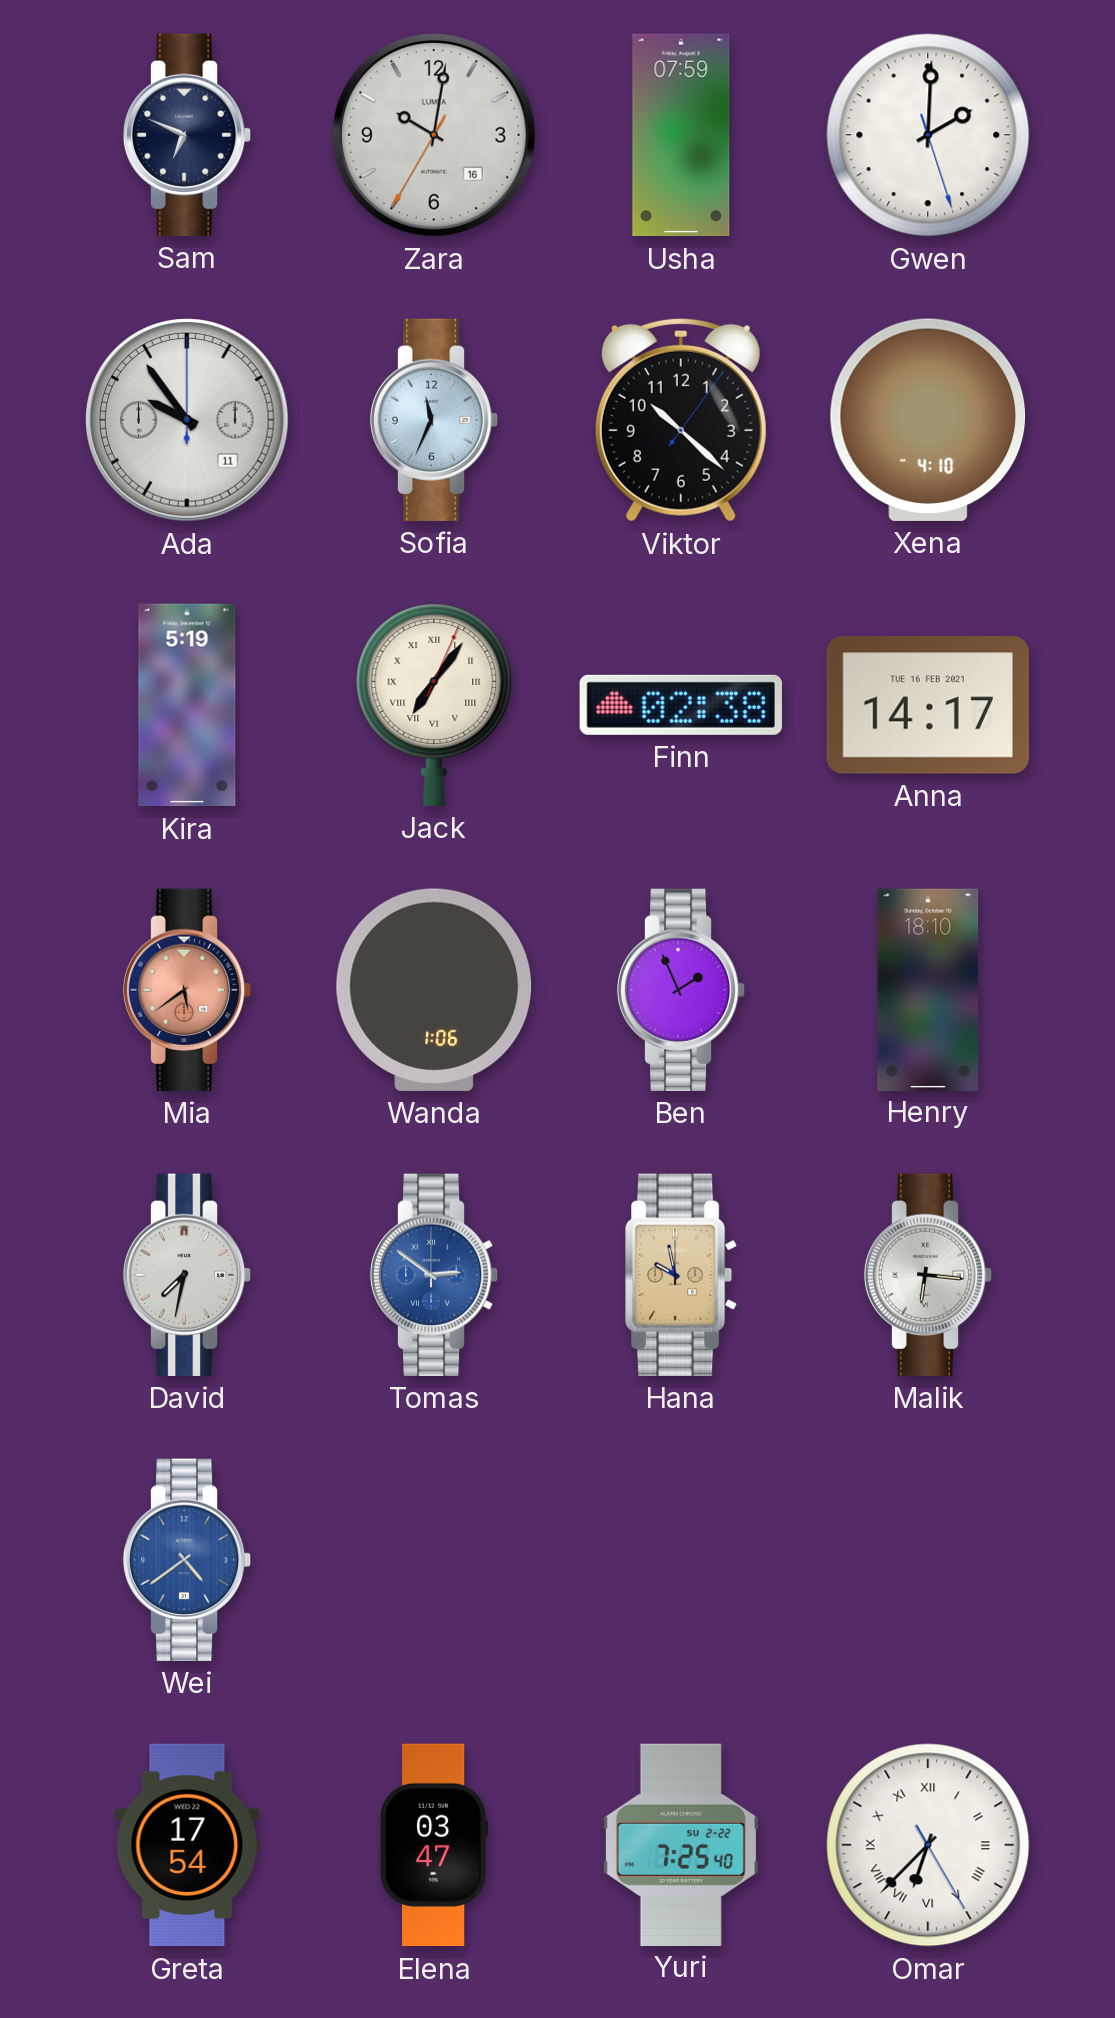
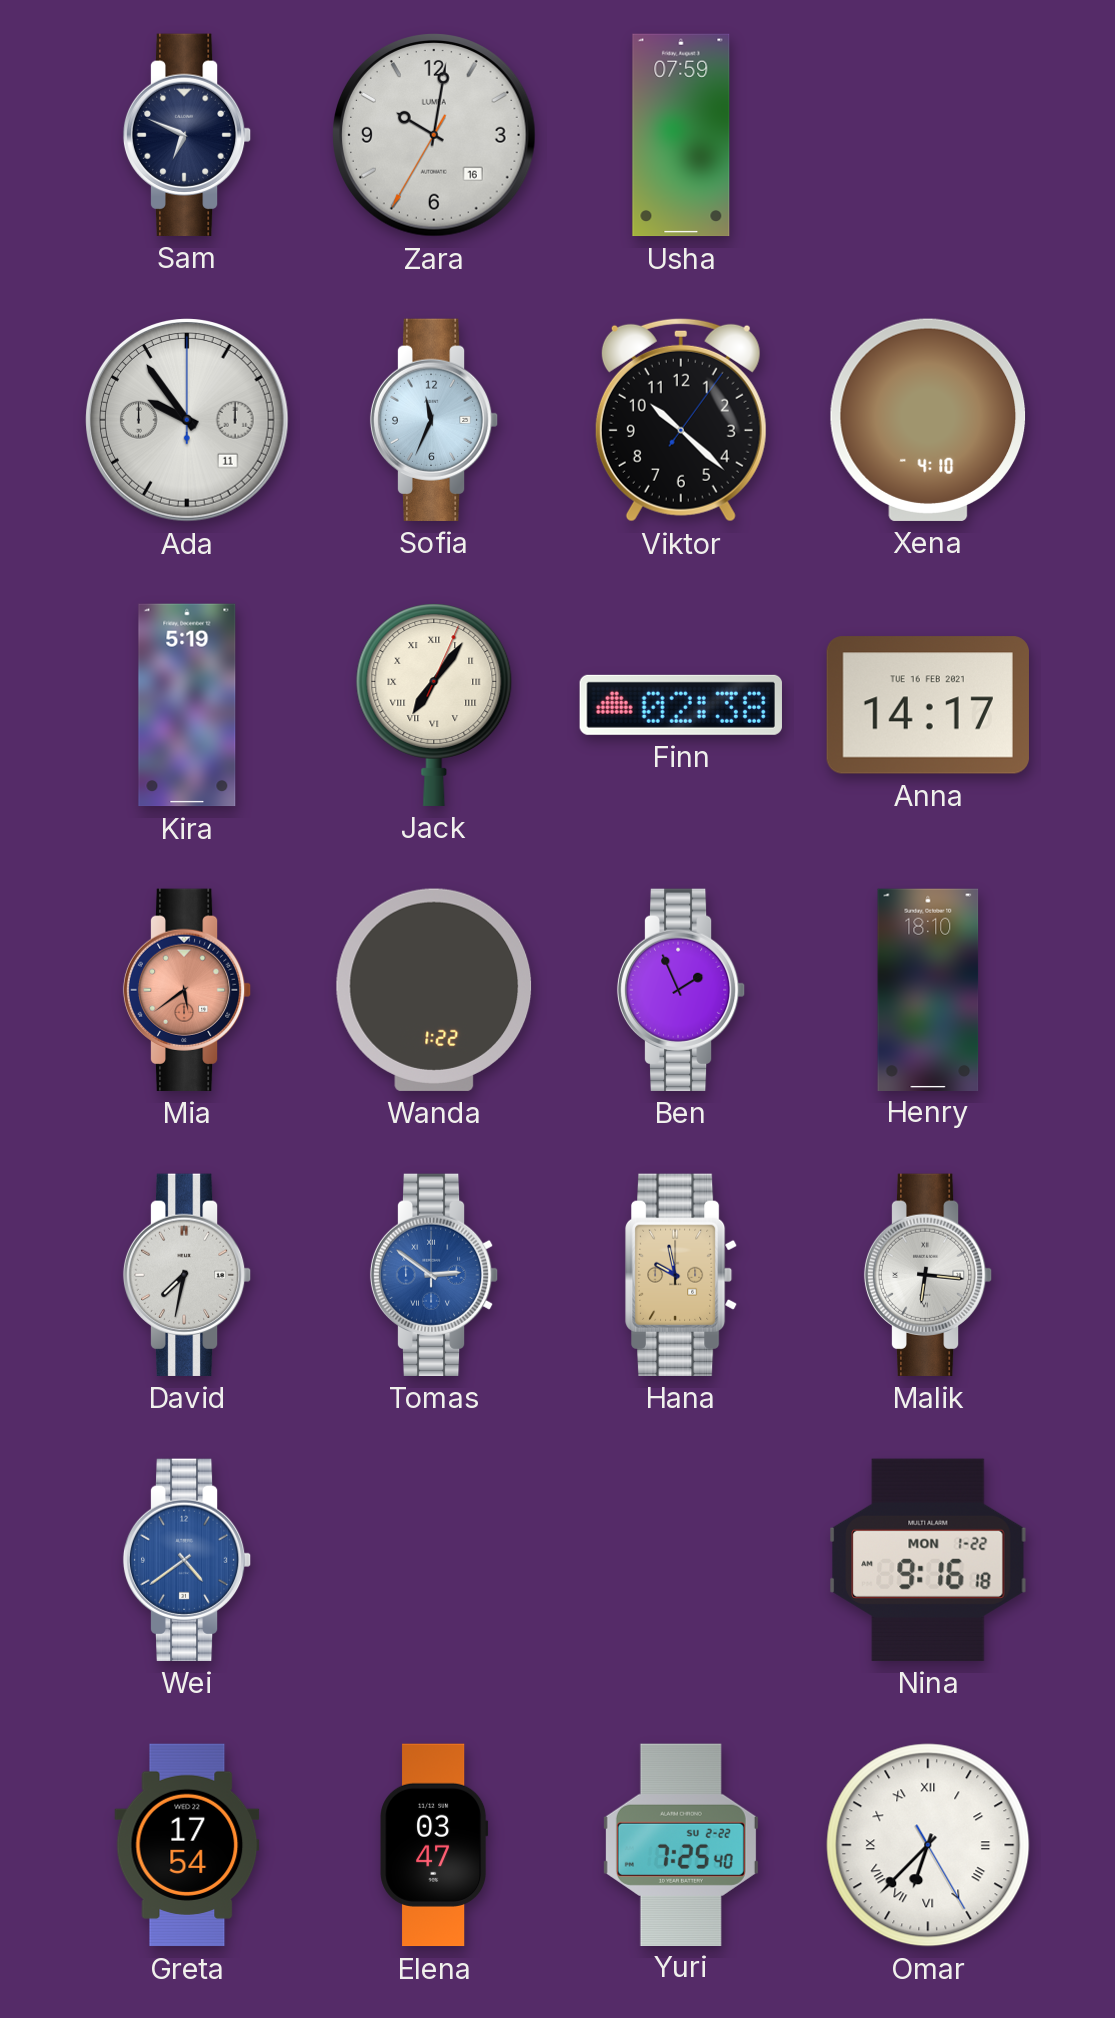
Gwen: 2:00 -> none
Wanda: 1:06 -> 1:22
Nina: none -> 9:16
